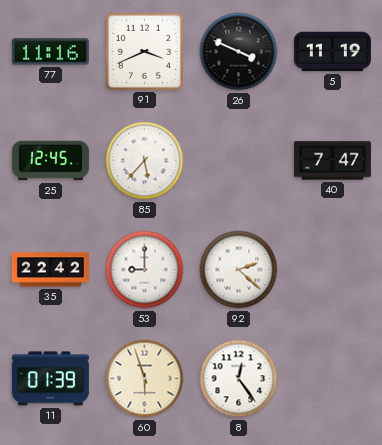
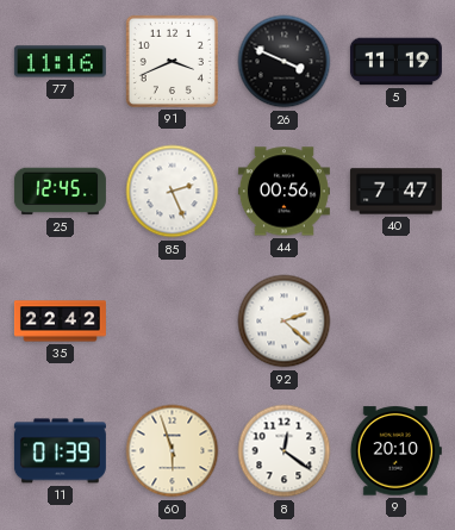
85: 5:37 -> 2:26
44: none -> 00:56
53: 9:00 -> none
8: 12:24 -> 12:21
9: none -> 20:10
